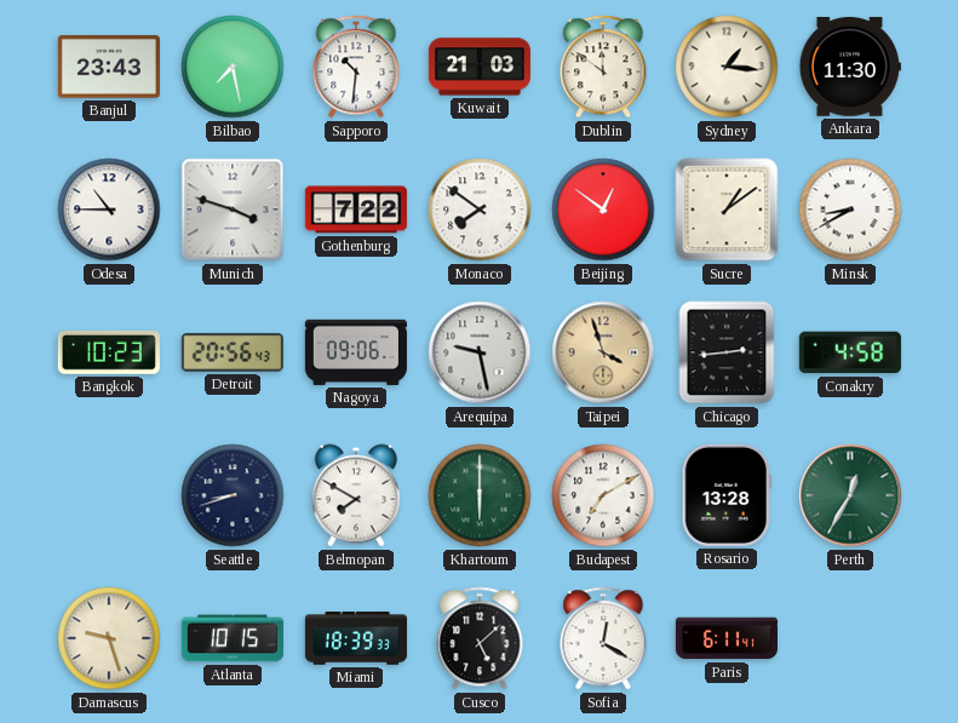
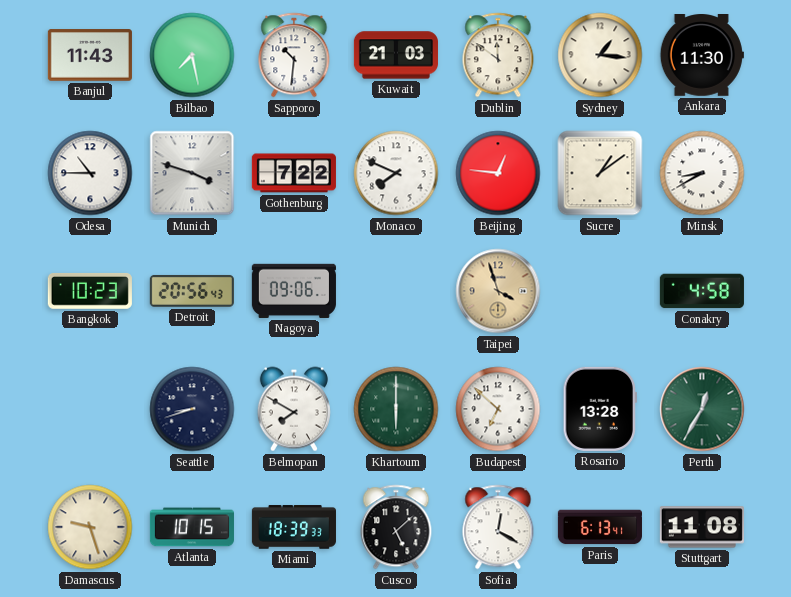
Banjul: 23:43 -> 11:43
Monaco: 7:51 -> 7:49
Beijing: 12:51 -> 12:46
Arequipa: 9:28 -> none
Chicago: 2:44 -> none
Budapest: 7:10 -> 6:52
Paris: 6:11 -> 6:13
Stuttgart: none -> 11:08
